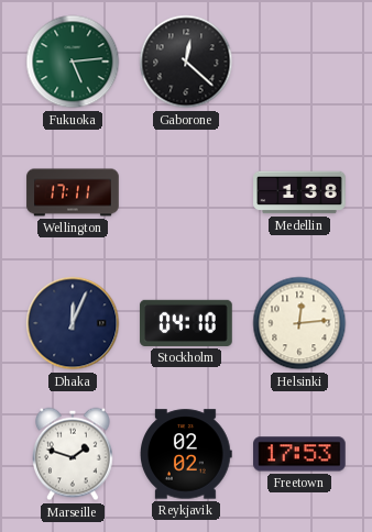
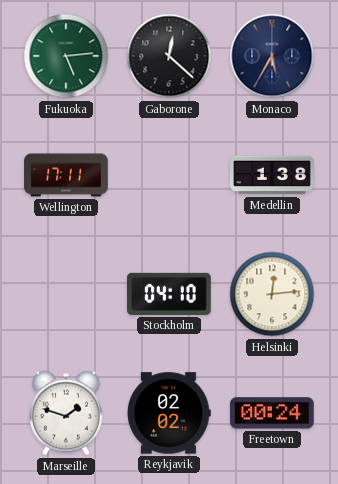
Monaco: none -> 5:35
Dhaka: 12:04 -> none
Freetown: 17:53 -> 00:24
